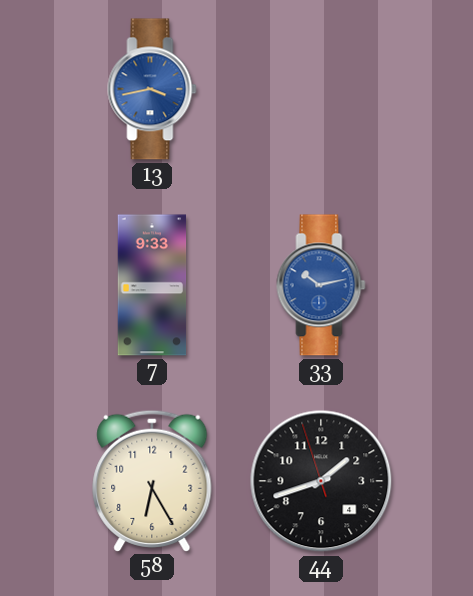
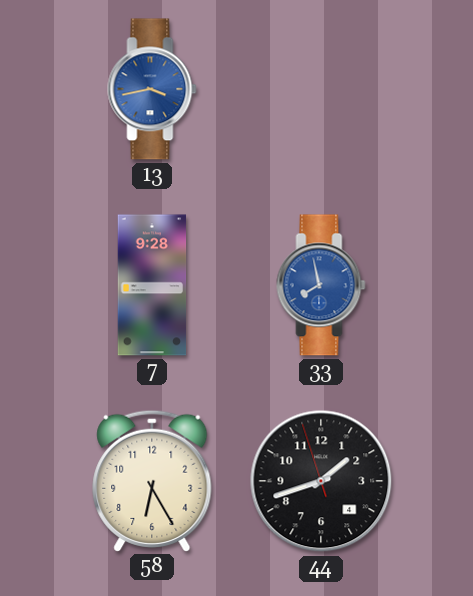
7: 9:33 -> 9:28
33: 10:13 -> 7:58
